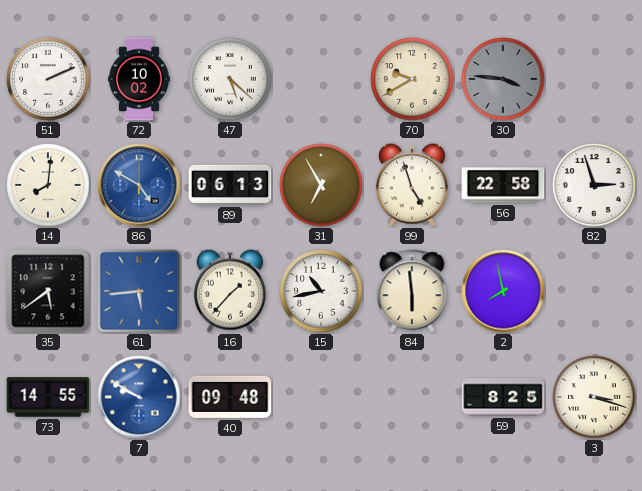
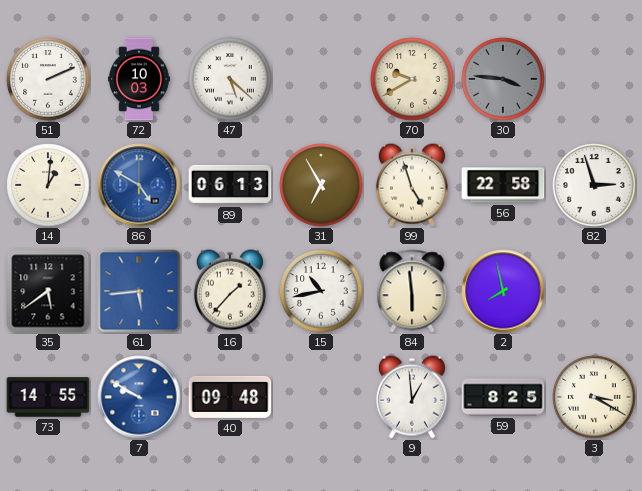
72: 10:02 -> 10:03
14: 8:01 -> 1:01
9: none -> 12:59
3: 3:18 -> 3:20
